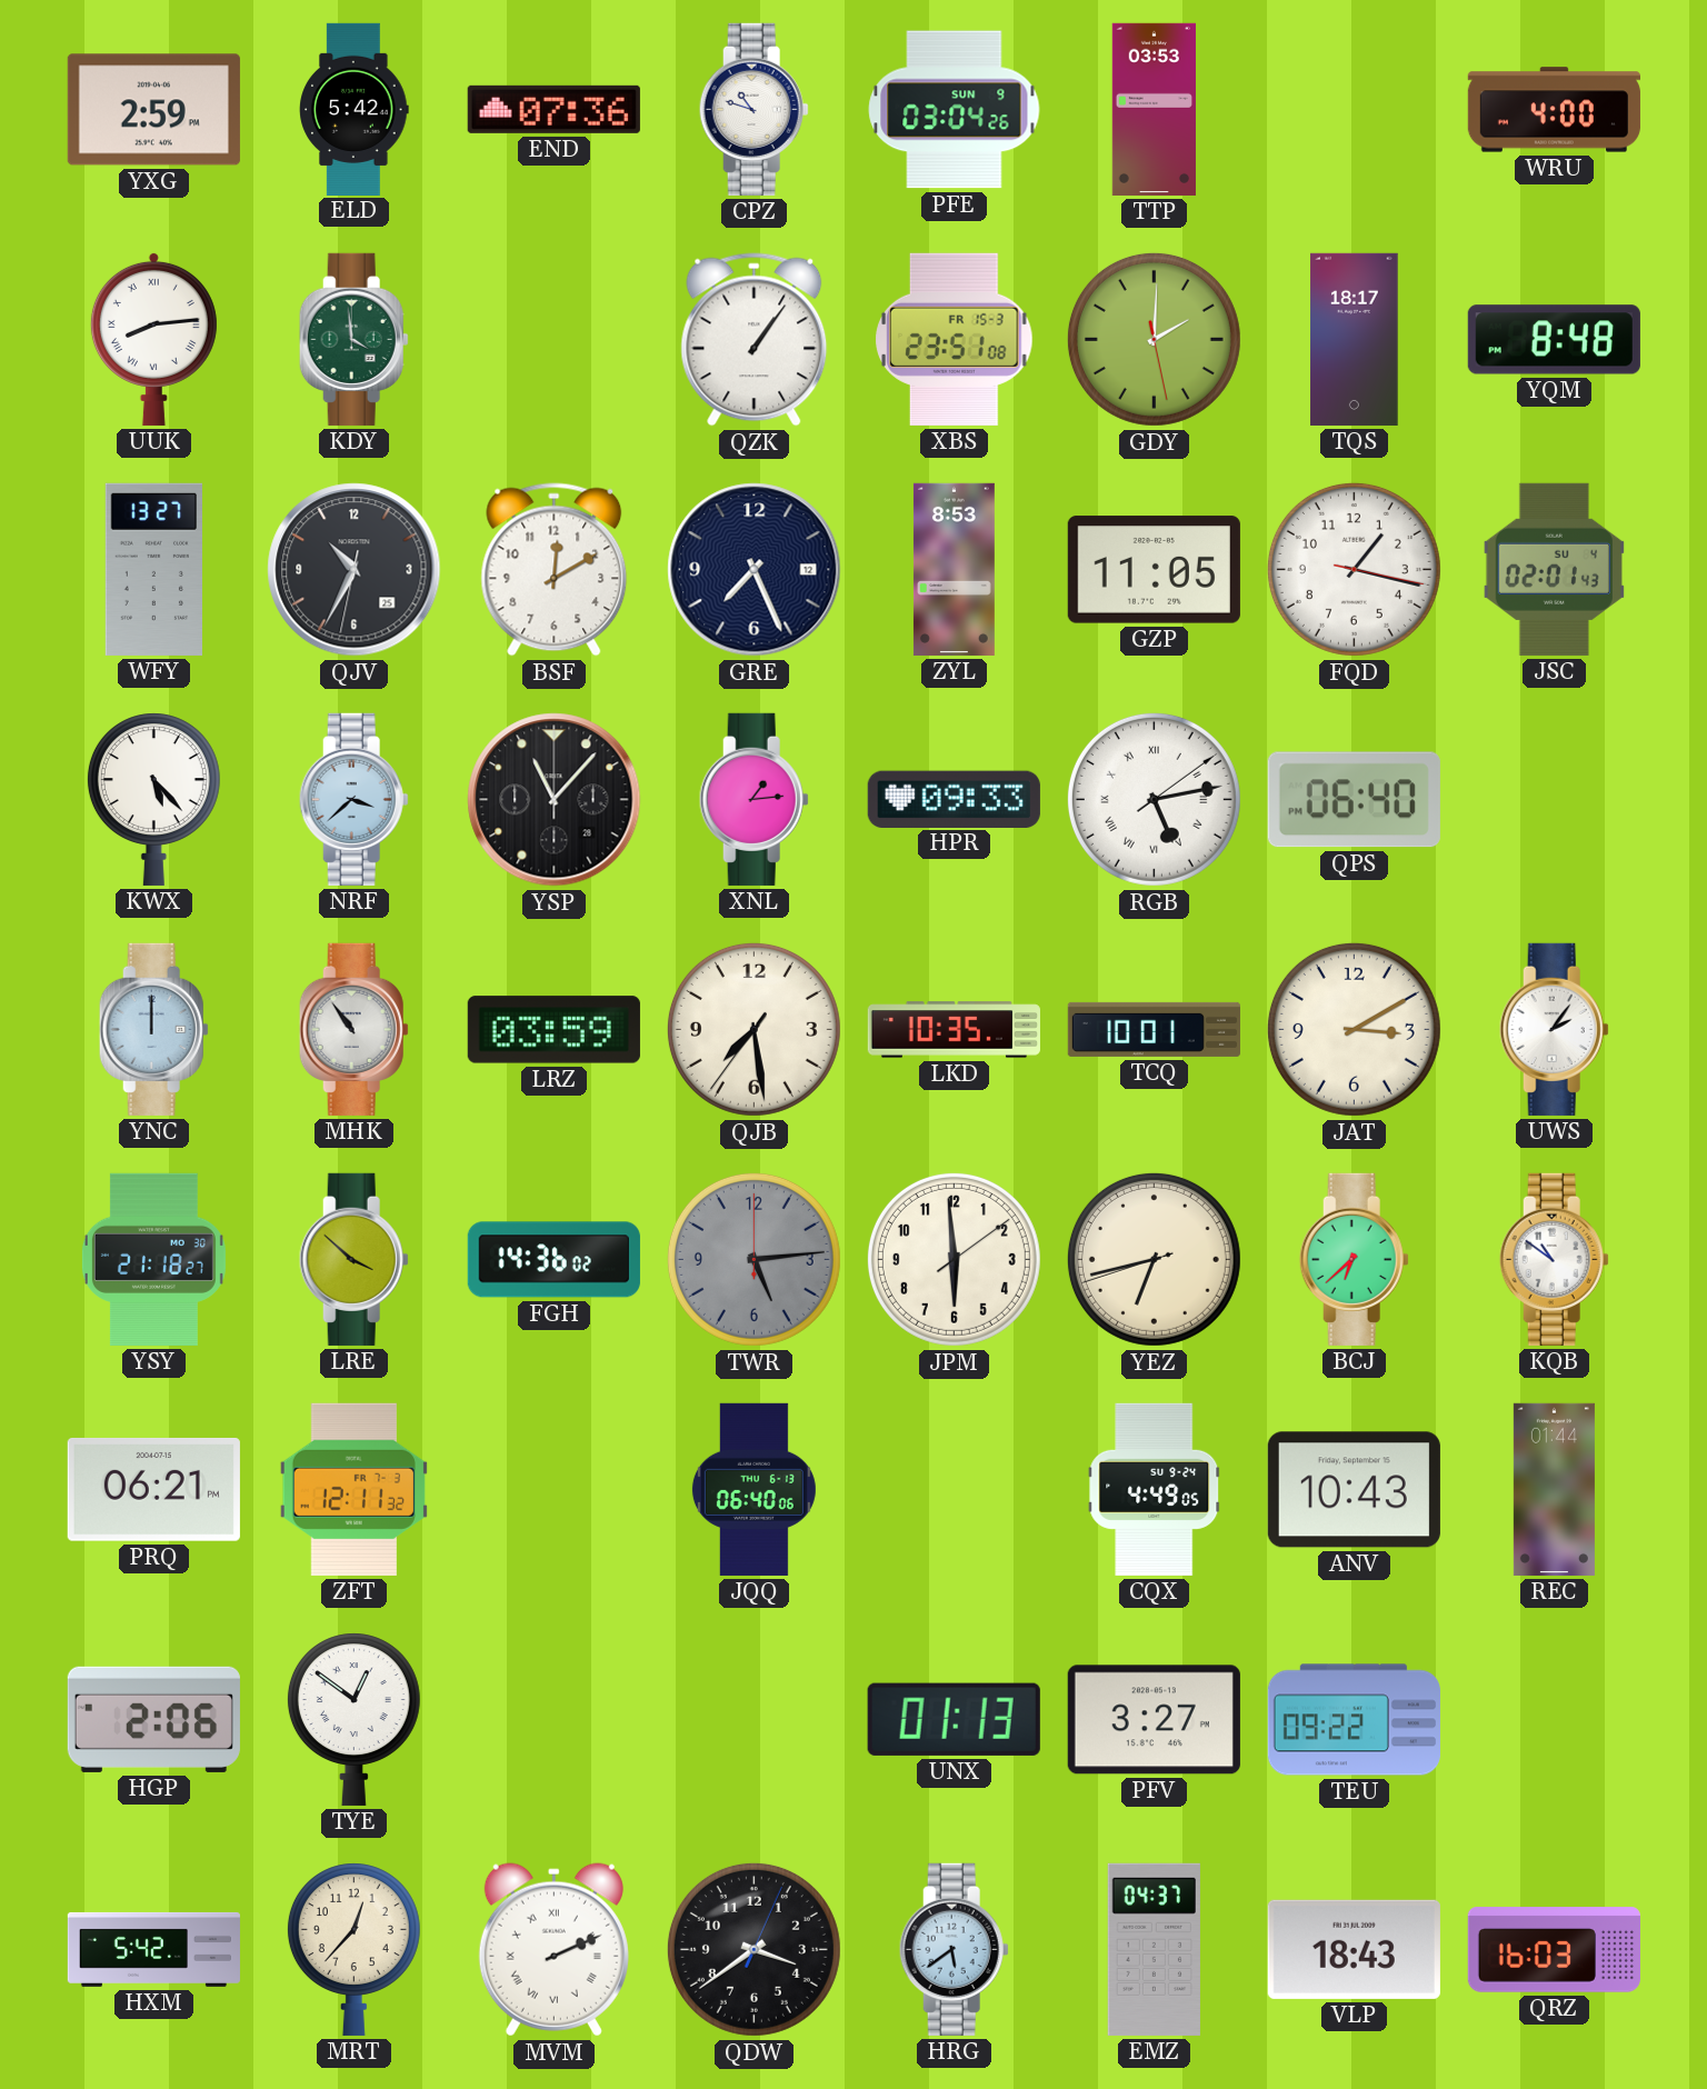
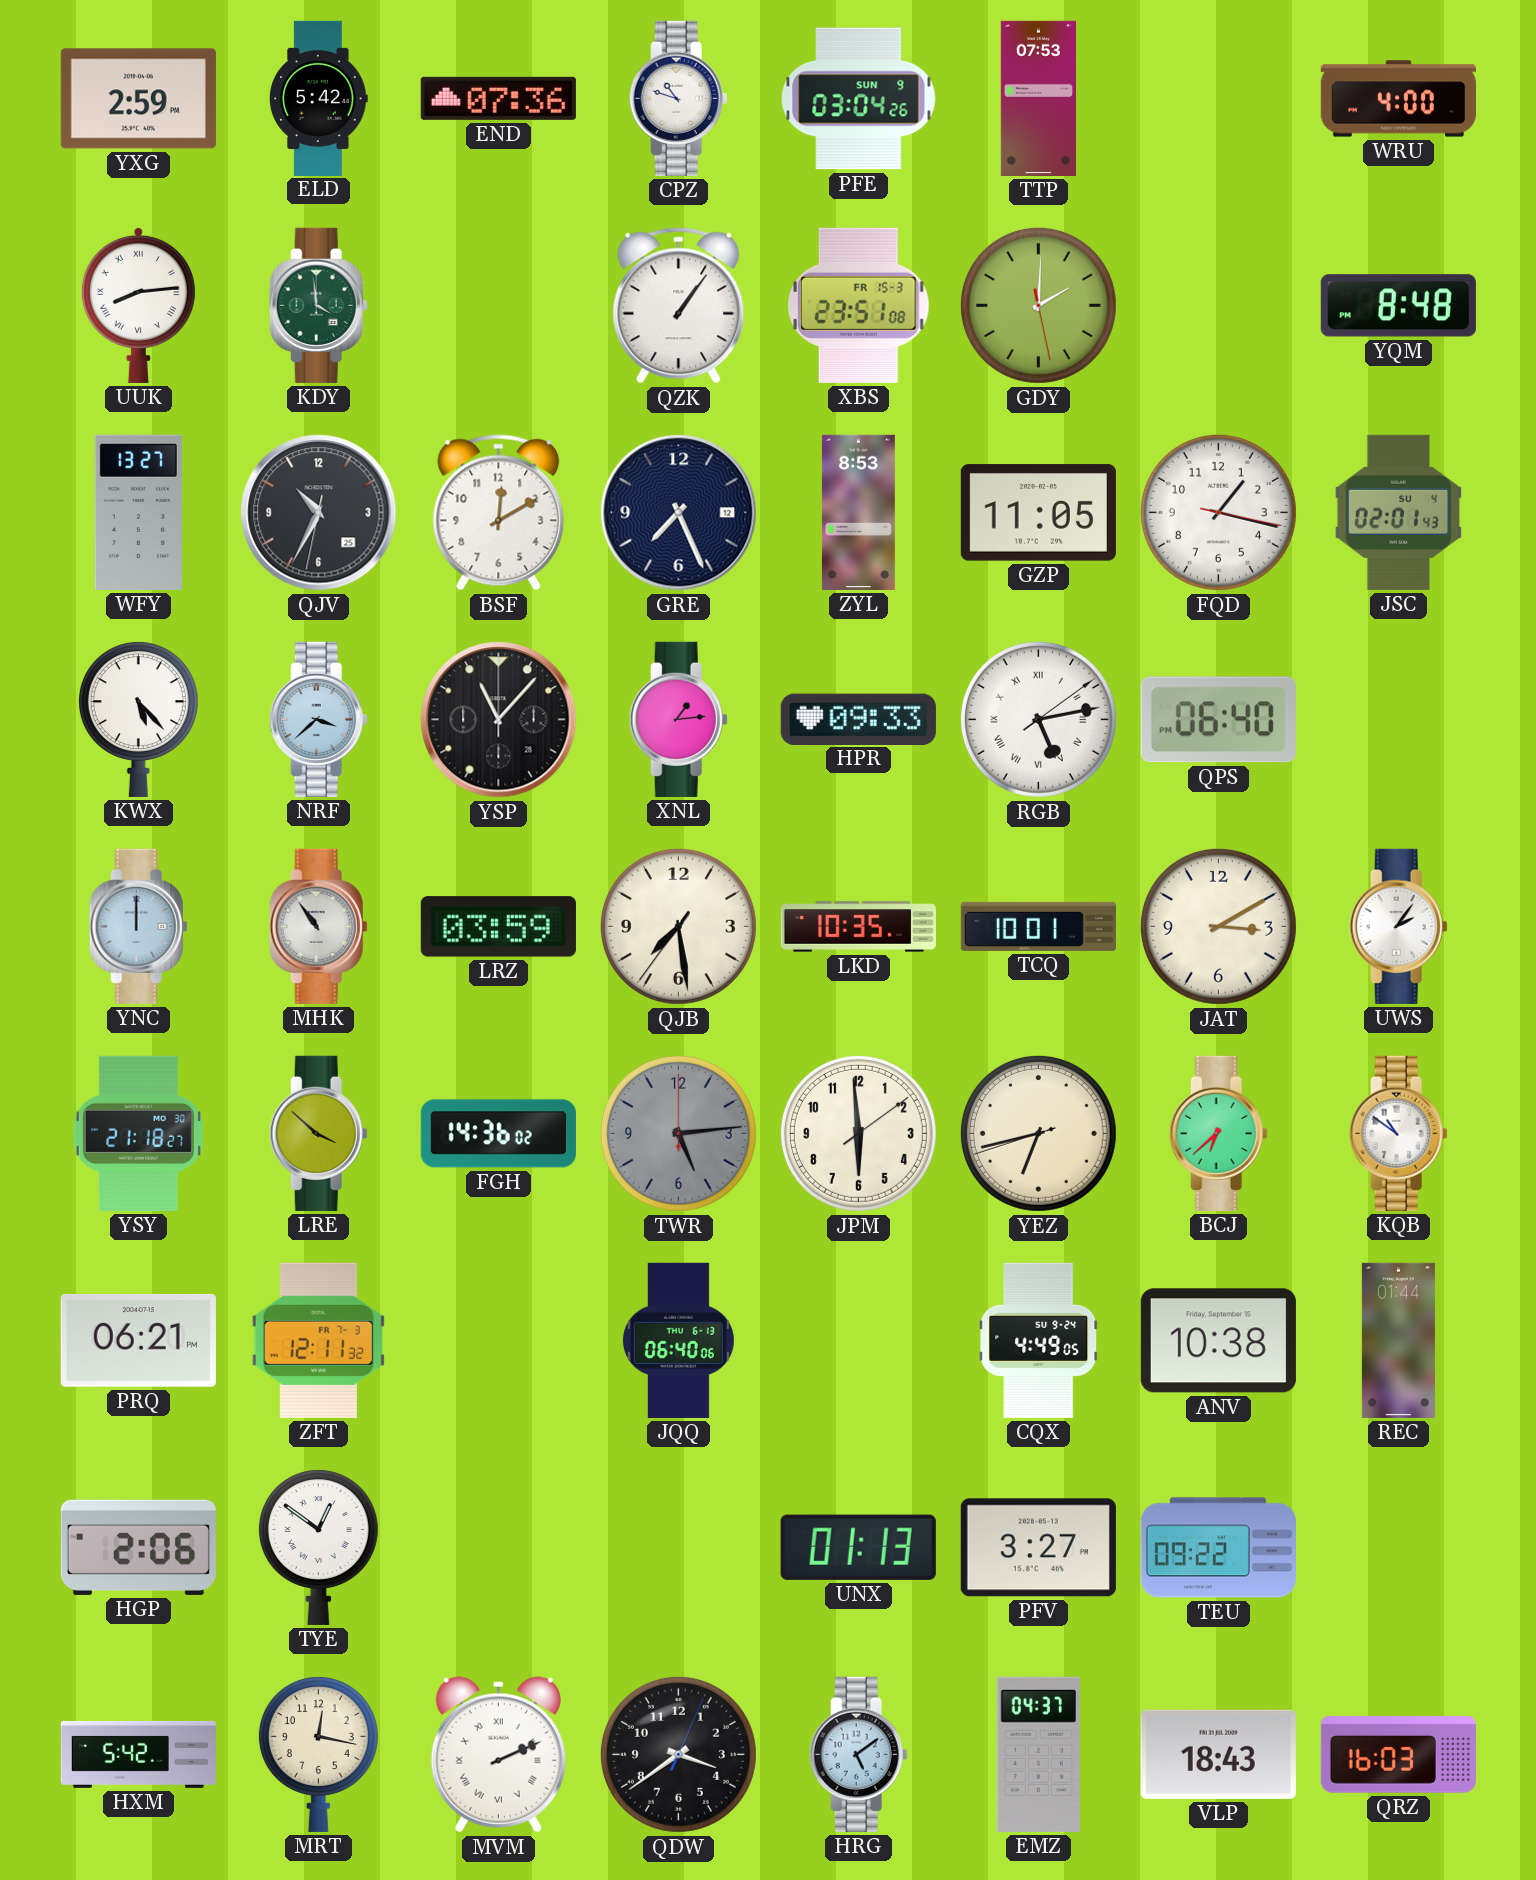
TTP: 03:53 -> 07:53
TQS: 18:17 -> none
ANV: 10:43 -> 10:38
MRT: 12:37 -> 12:17
HRG: 5:39 -> 5:09
